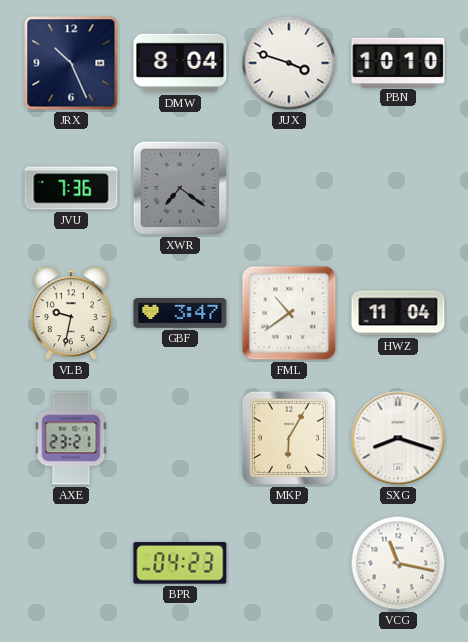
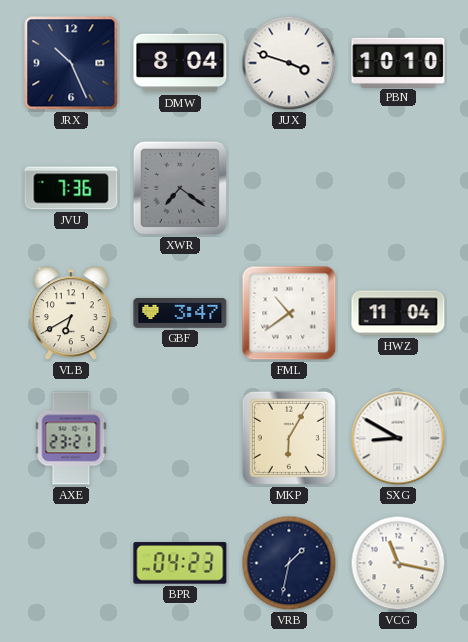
VLB: 9:32 -> 6:40
SXG: 8:18 -> 8:50
VRB: none -> 1:32
